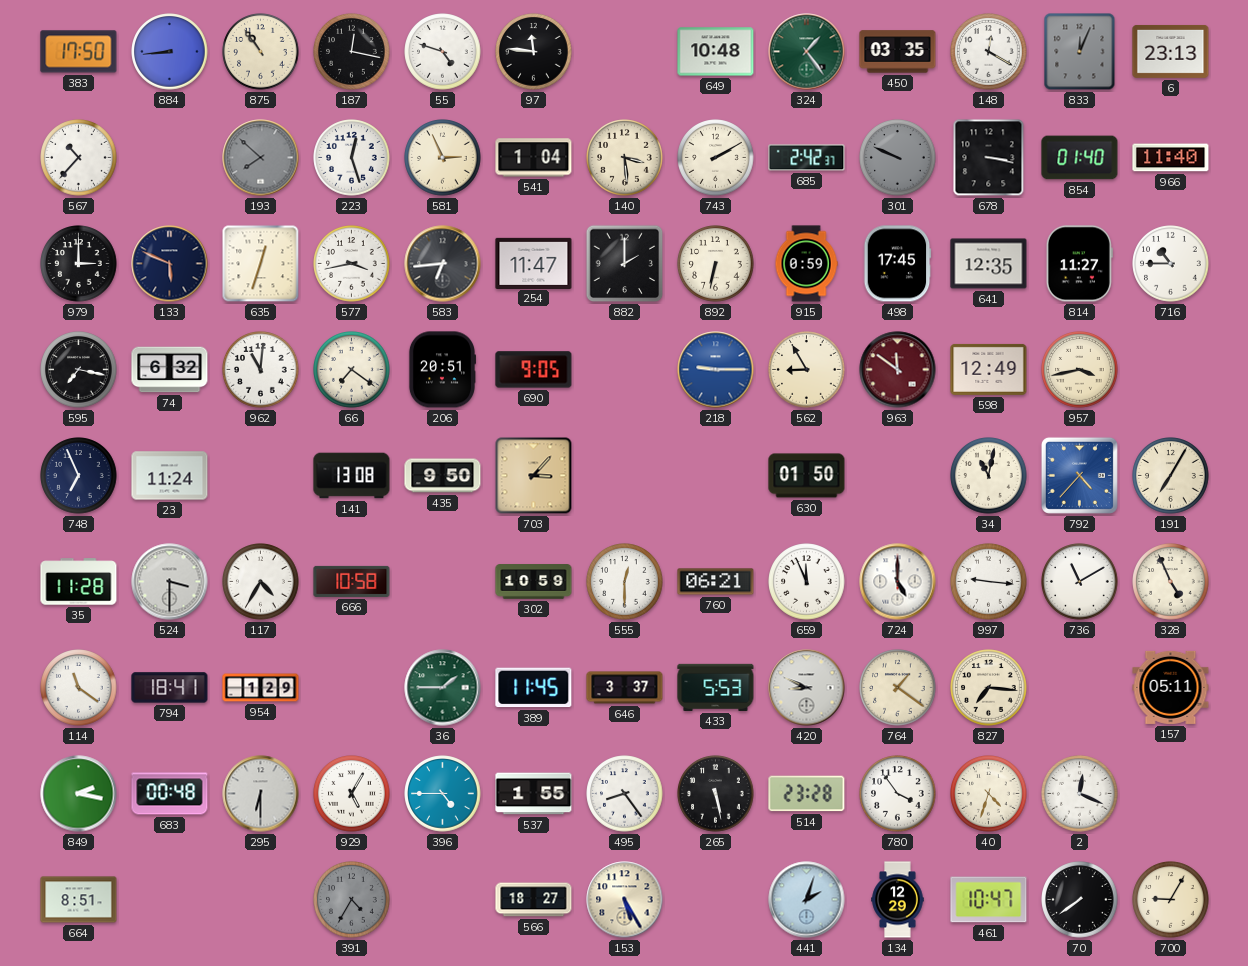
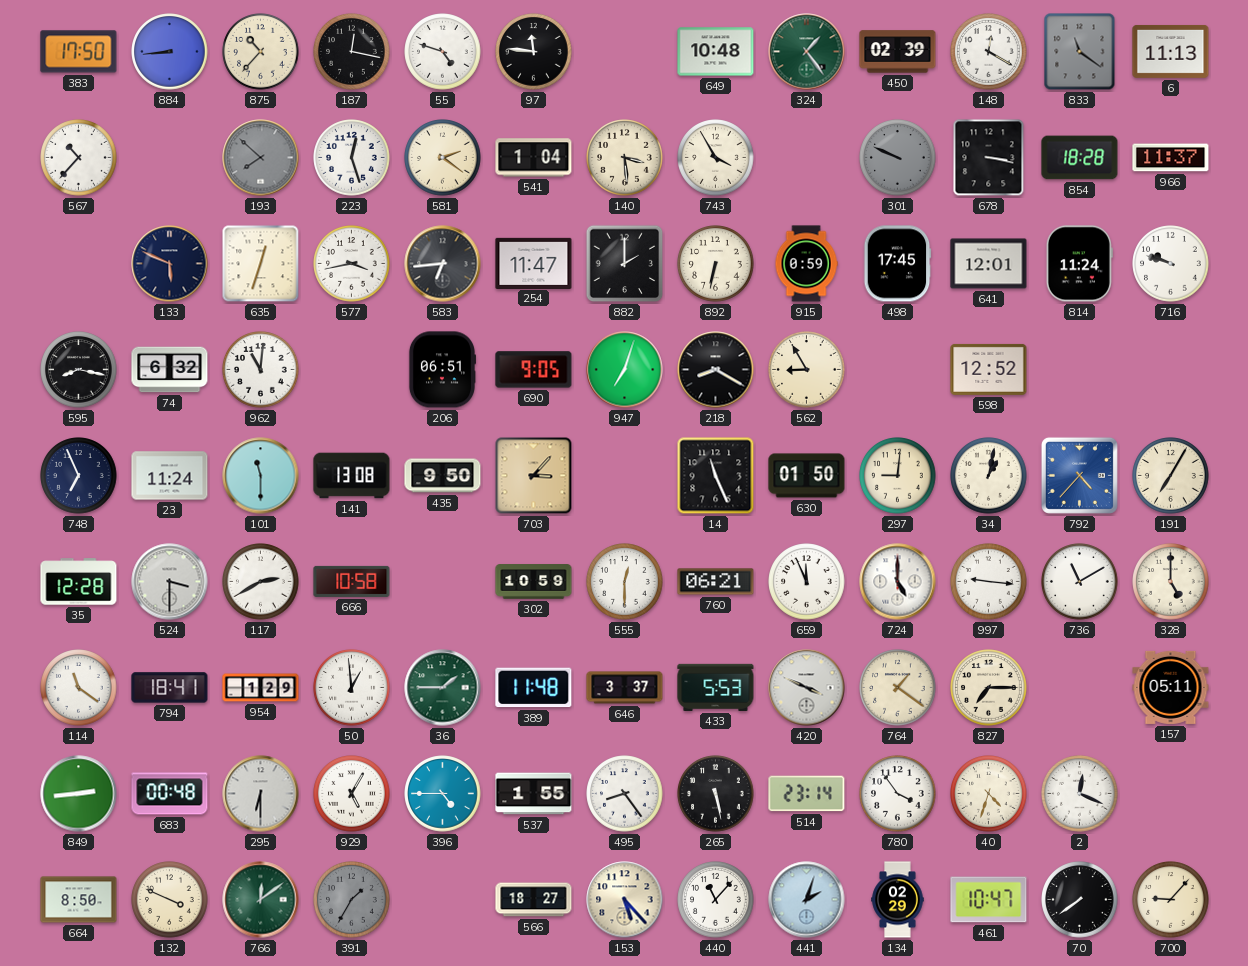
875: 10:54 -> 10:37
450: 03:35 -> 02:39
833: 12:04 -> 11:21
6: 23:13 -> 11:13
581: 2:56 -> 2:21
743: 2:10 -> 3:55
685: 2:42 -> none
854: 01:40 -> 18:28
966: 11:40 -> 11:37
979: 3:00 -> none
641: 12:35 -> 12:01
814: 11:27 -> 11:24
716: 10:45 -> 9:48
595: 7:17 -> 8:17
66: 7:21 -> none
206: 20:51 -> 06:51
947: none -> 7:03
218: 9:15 -> 8:20
218 dial: blue -> black
963: 11:51 -> none
598: 12:49 -> 12:52
957: 3:43 -> none
101: none -> 11:30
14: none -> 11:26
297: none -> 9:01
34: 11:02 -> 1:02
35: 11:28 -> 12:28
117: 4:35 -> 2:40
328: 4:56 -> 5:00
50: none -> 12:59
389: 11:45 -> 11:48
420: 8:49 -> 3:49
827: 7:16 -> 7:15
849: 2:17 -> 2:44
514: 23:28 -> 23:14
664: 8:51 -> 8:50
132: none -> 3:49
766: none -> 12:09
391: 4:35 -> 1:35
153: 5:25 -> 5:23
440: none -> 11:07
134: 12:29 -> 02:29
700: 9:05 -> 9:07
